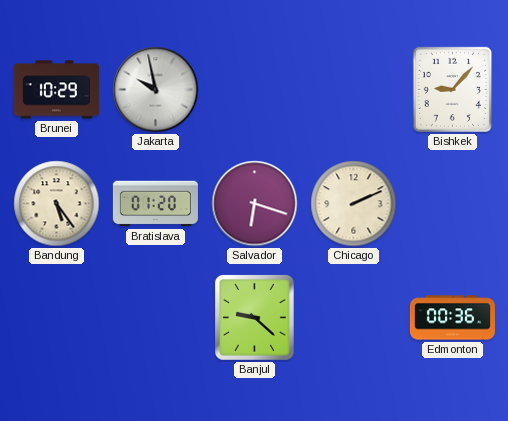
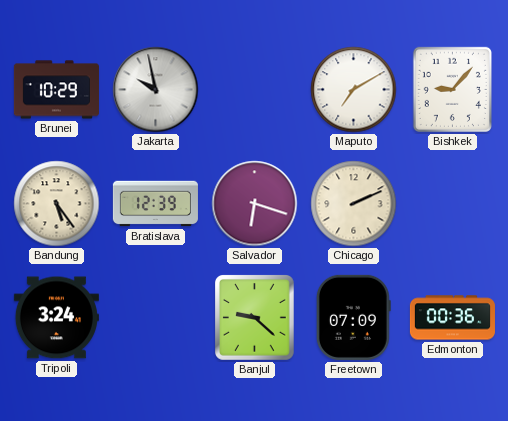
Maputo: none -> 7:10
Bratislava: 01:20 -> 12:39
Tripoli: none -> 3:24
Freetown: none -> 07:09
